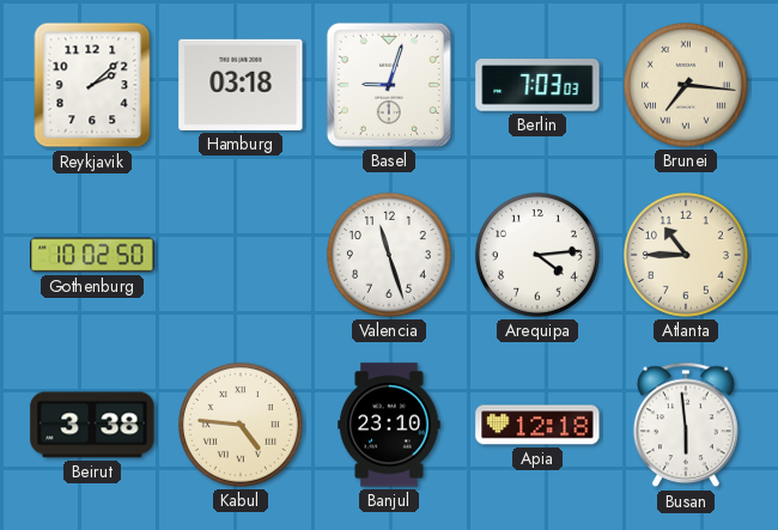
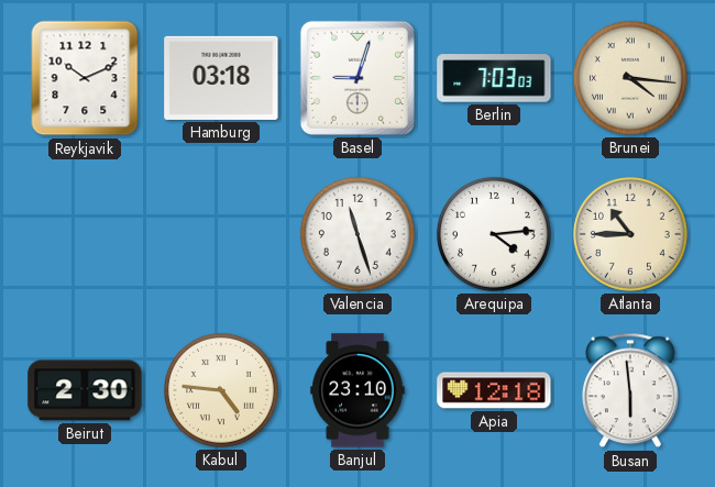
Reykjavik: 2:08 -> 10:11
Brunei: 7:16 -> 4:16
Gothenburg: 10:02 -> none
Beirut: 3:38 -> 2:30
